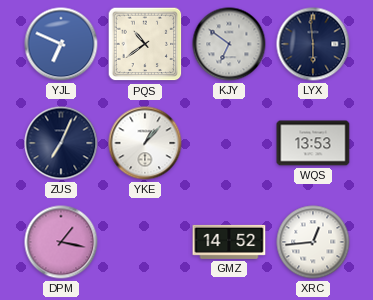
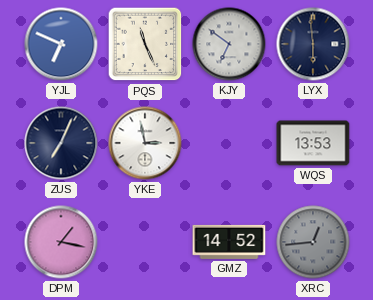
PQS: 10:39 -> 11:26
YKE: 1:07 -> 2:58
XRC dial: white -> grey
